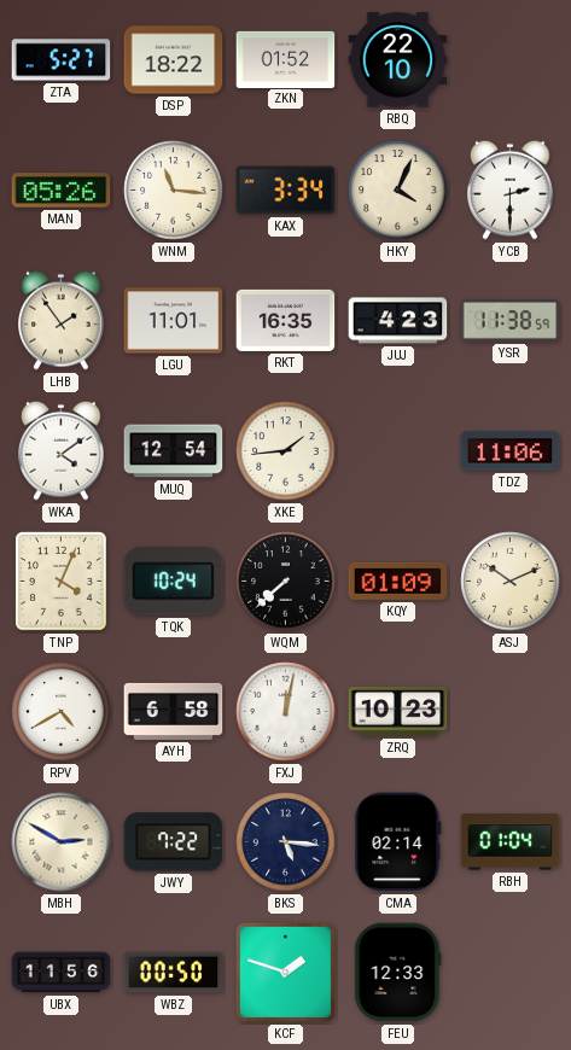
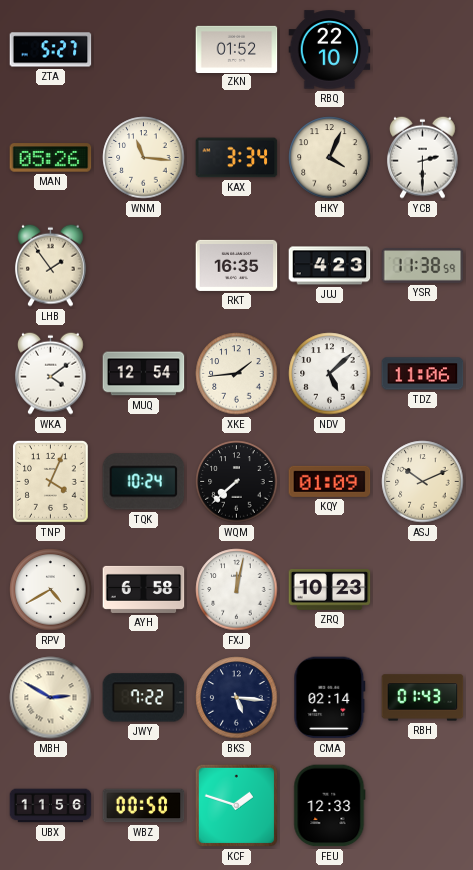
DSP: 18:22 -> none
LGU: 11:01 -> none
NDV: none -> 5:08
RBH: 01:04 -> 01:43
